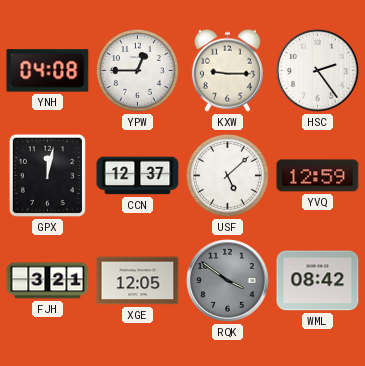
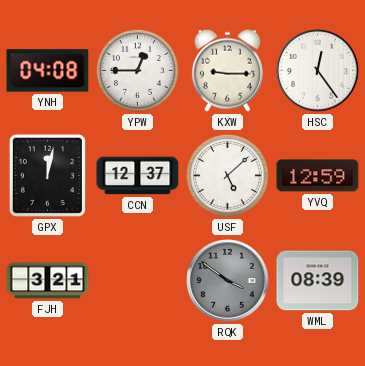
HSC: 2:24 -> 12:24
XGE: 12:05 -> none
WML: 08:42 -> 08:39
